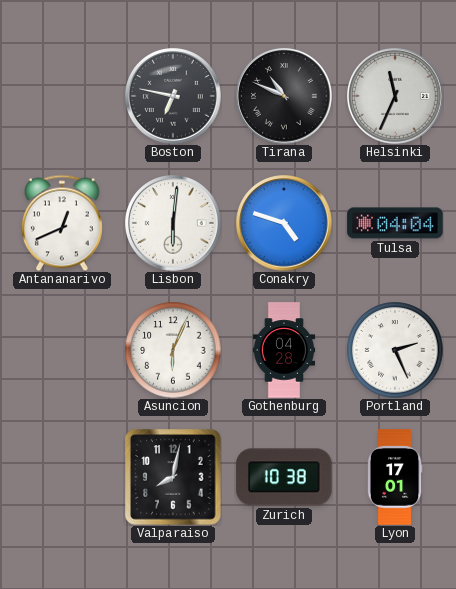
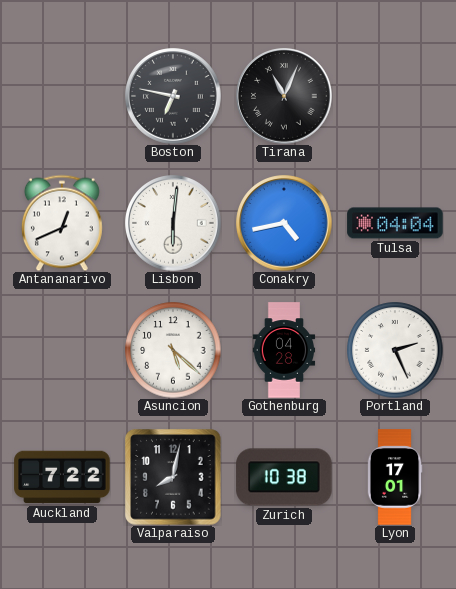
Tirana: 10:49 -> 11:04
Helsinki: 11:34 -> none
Conakry: 4:48 -> 4:43
Asuncion: 6:04 -> 5:22
Auckland: none -> 7:22
